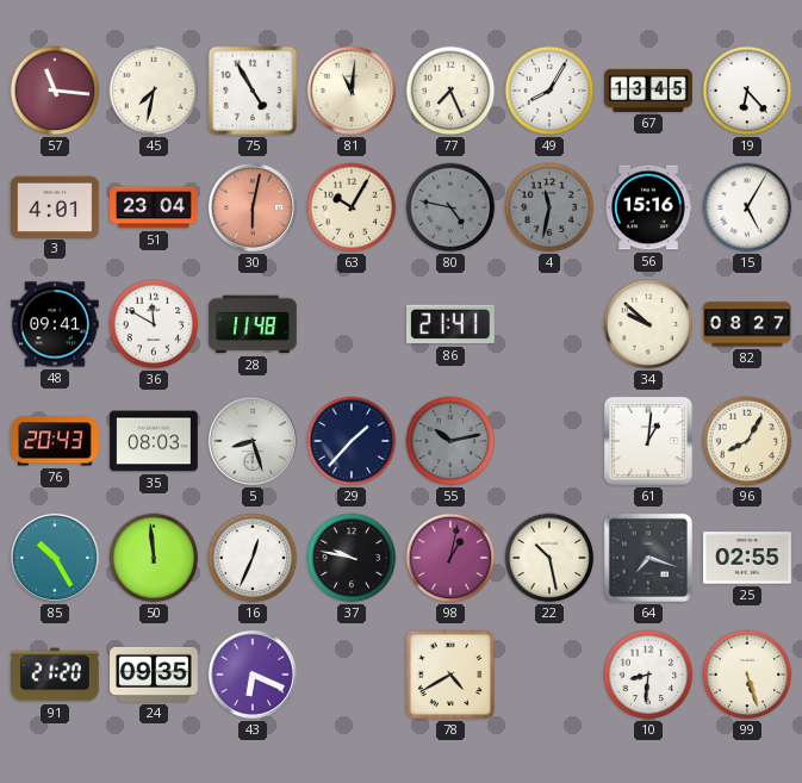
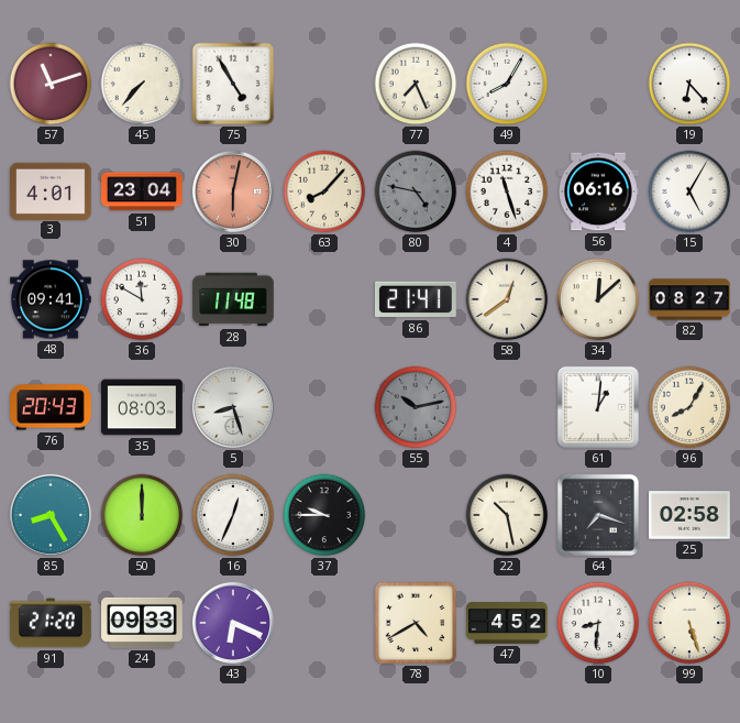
57: 11:16 -> 11:12
45: 7:32 -> 7:37
81: 11:01 -> none
67: 13:45 -> none
63: 10:05 -> 8:07
4: 11:32 -> 11:27
4 dial: grey -> white
56: 15:16 -> 06:16
58: none -> 12:39
34: 9:52 -> 12:08
29: 1:37 -> none
85: 10:25 -> 8:25
50: 11:59 -> 12:00
37: 9:47 -> 9:45
98: 1:02 -> none
25: 02:55 -> 02:58
24: 09:35 -> 09:33
47: none -> 4:52
